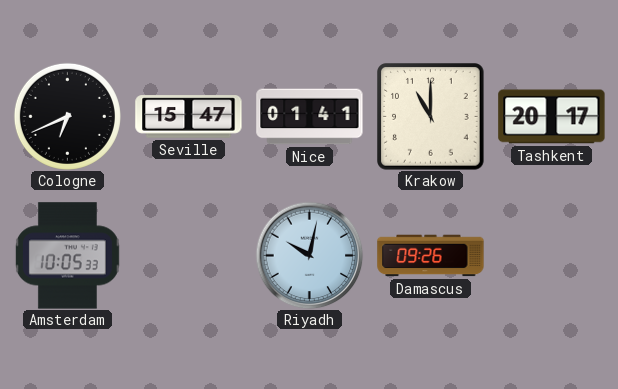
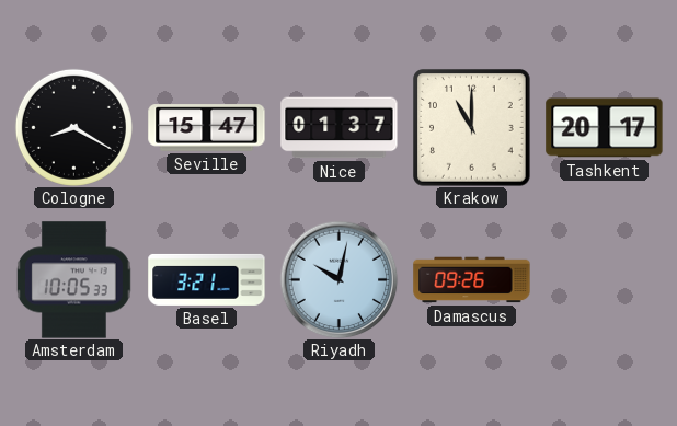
Cologne: 6:41 -> 8:20
Nice: 01:41 -> 01:37
Basel: none -> 3:21
